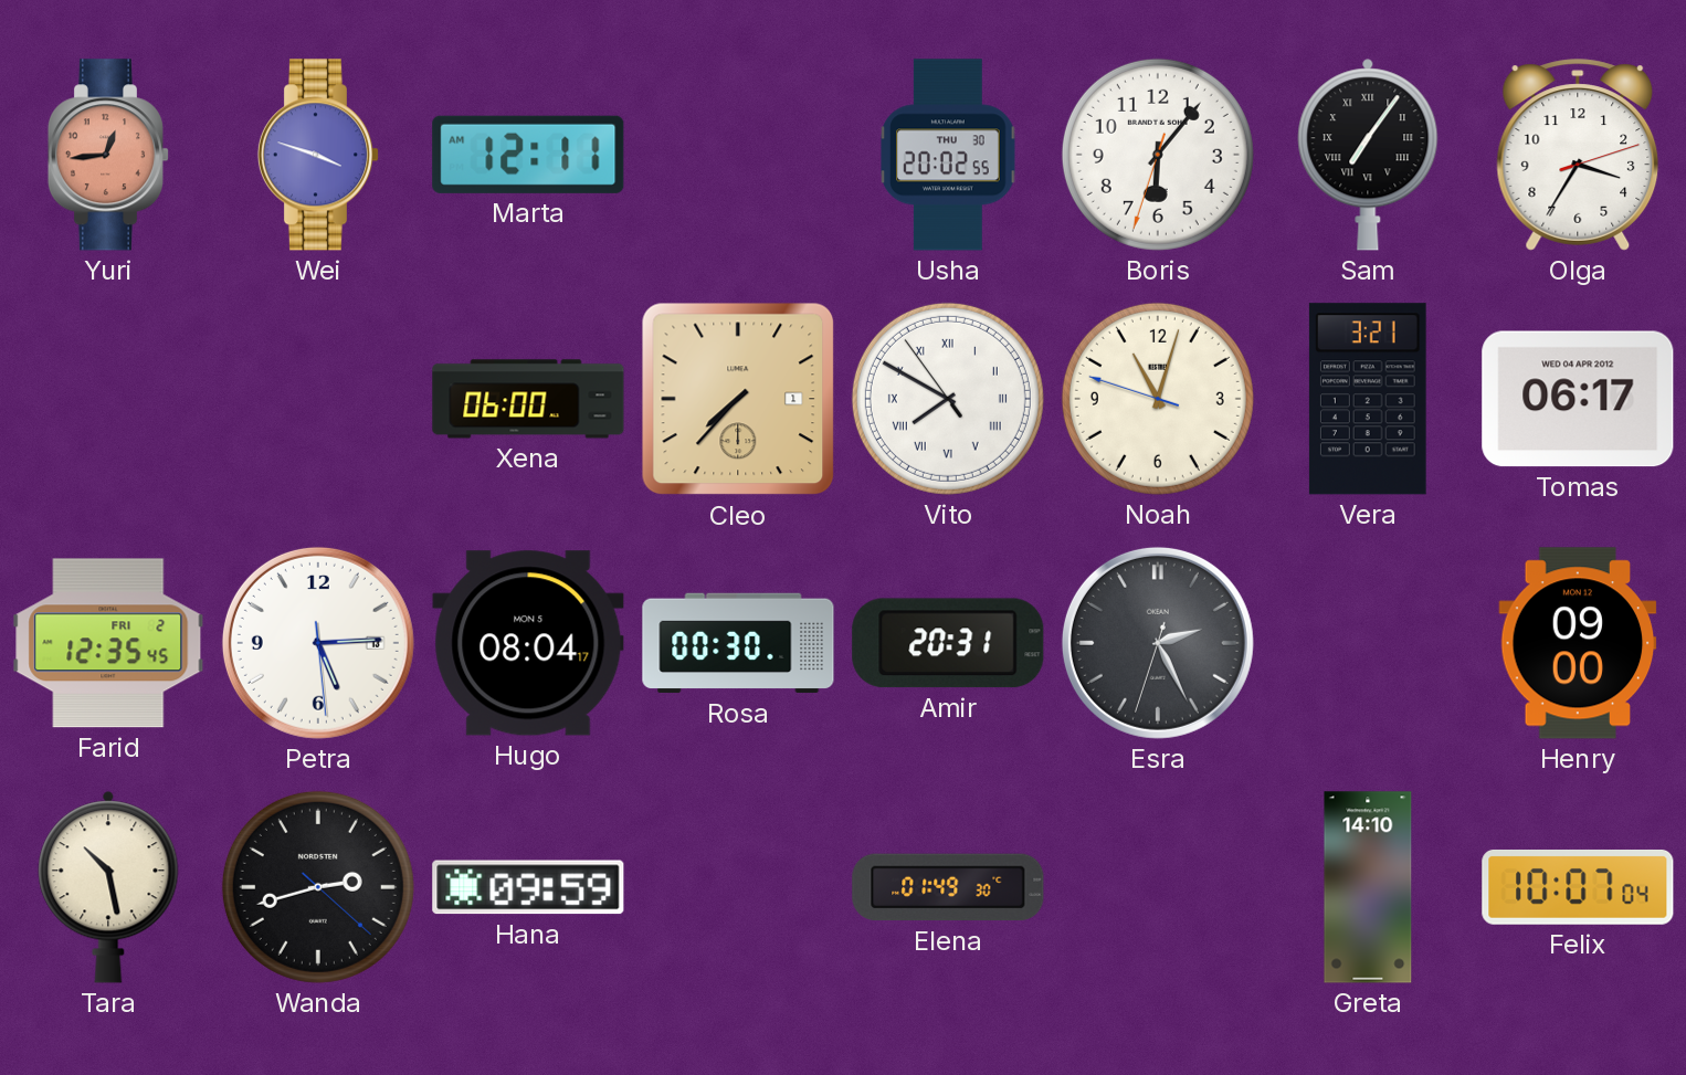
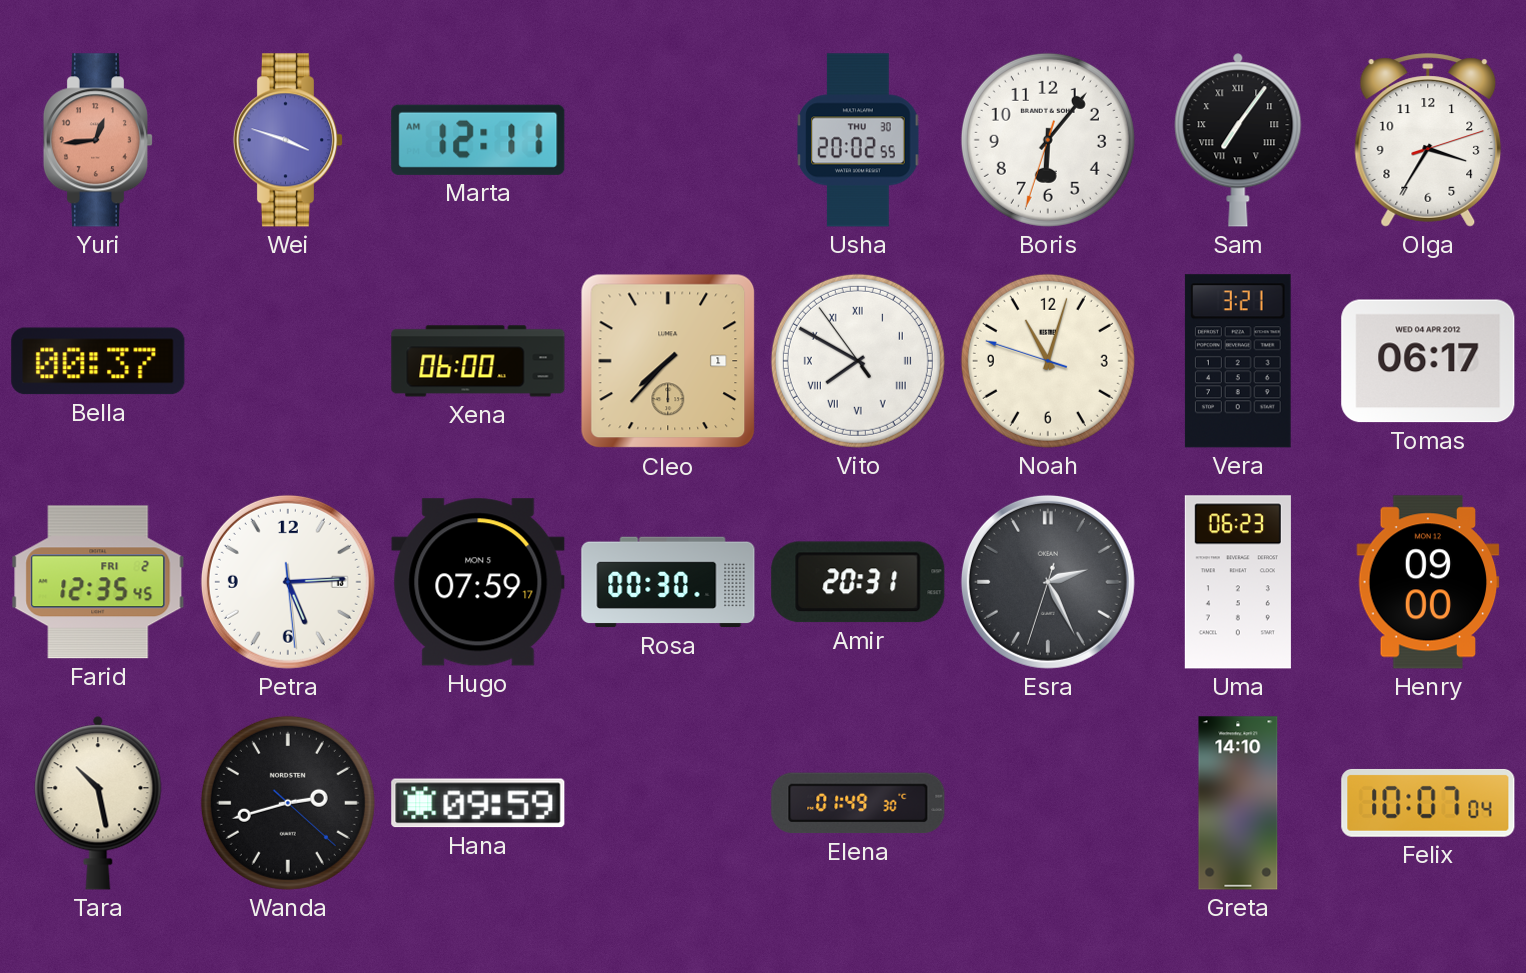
Bella: none -> 00:37
Hugo: 08:04 -> 07:59
Uma: none -> 06:23
